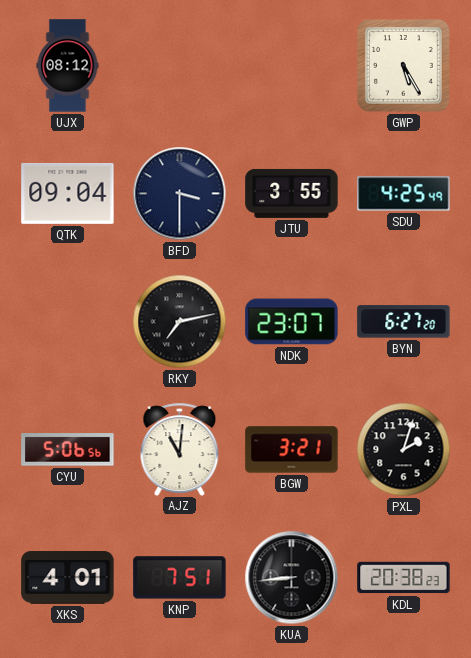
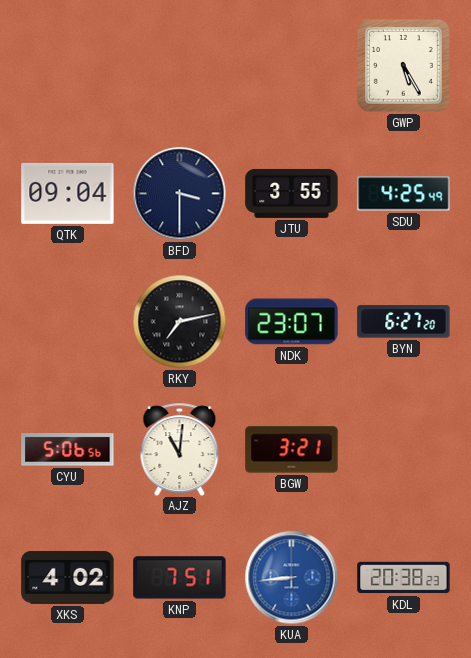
UJX: 08:12 -> none
PXL: 2:03 -> none
XKS: 4:01 -> 4:02
KUA dial: black -> blue
